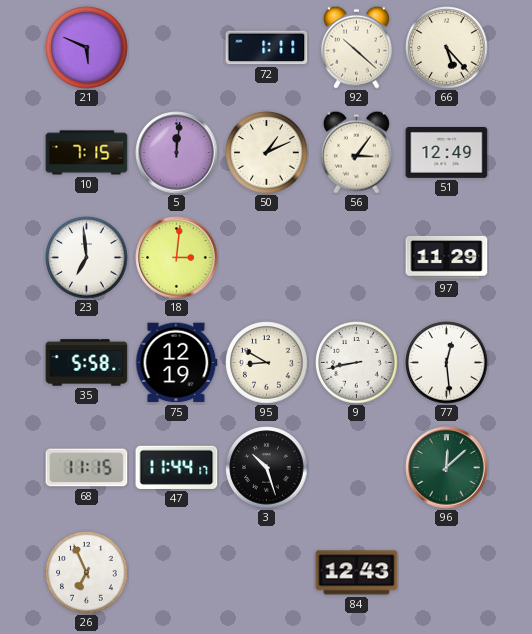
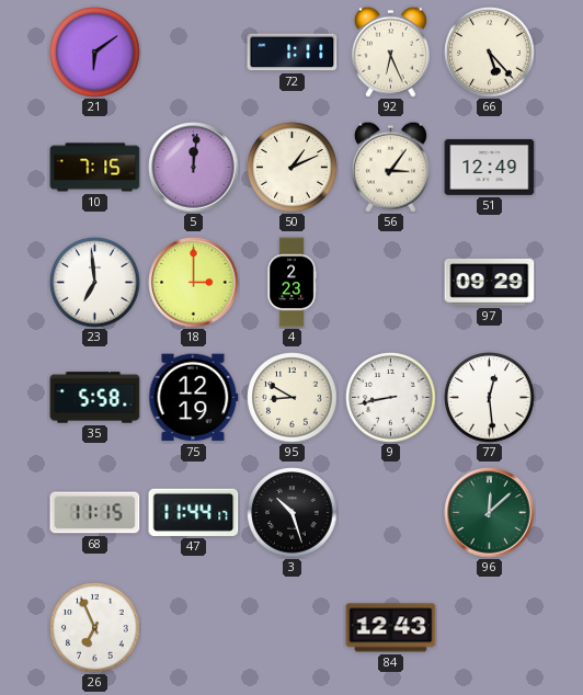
21: 5:49 -> 6:09
92: 10:22 -> 6:26
18: 3:01 -> 3:00
4: none -> 2:23
97: 11:29 -> 09:29
